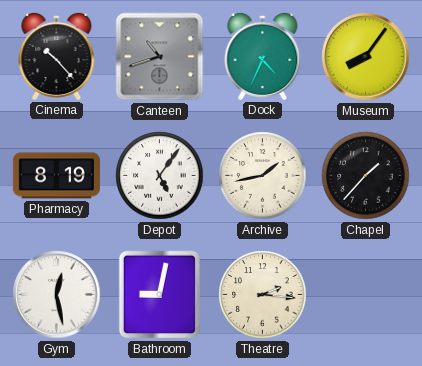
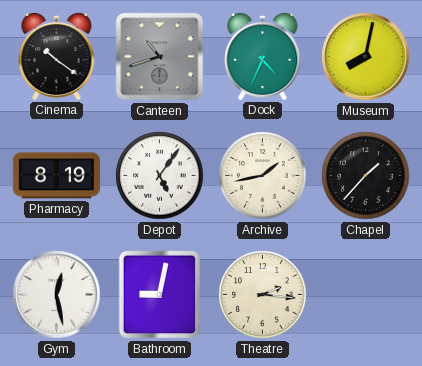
Cinema: 10:23 -> 10:21
Museum: 8:06 -> 8:02
